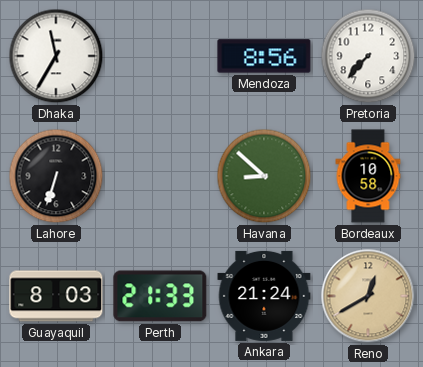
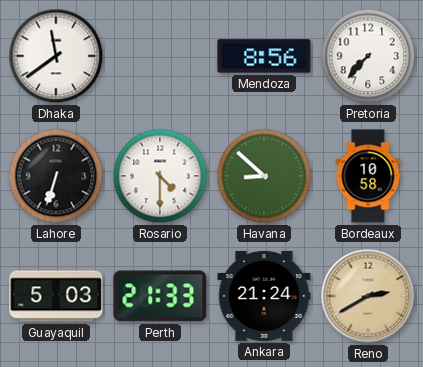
Dhaka: 11:35 -> 11:39
Rosario: none -> 4:30
Guayaquil: 8:03 -> 5:03
Reno: 12:40 -> 2:40
